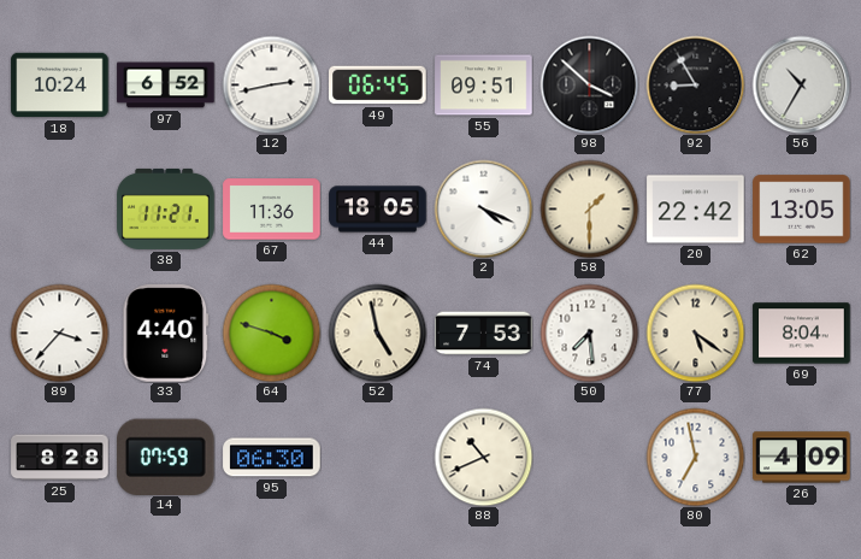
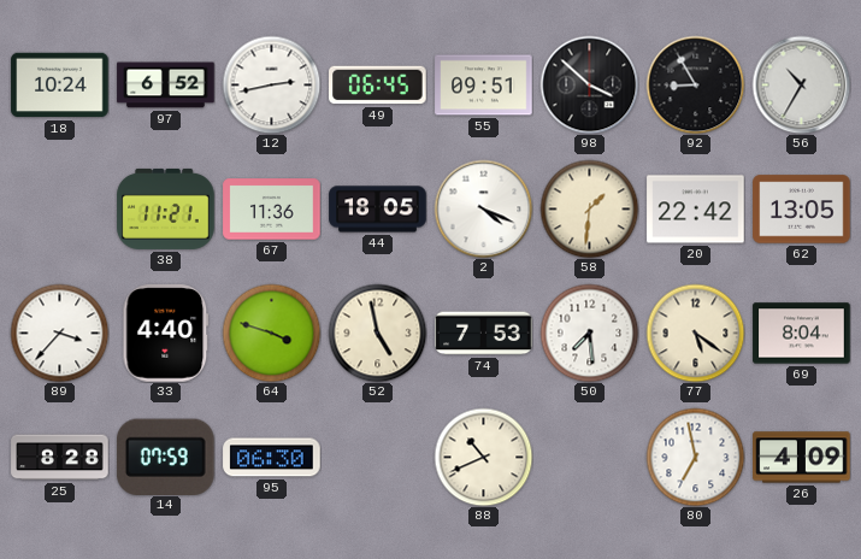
58: 1:30 -> 1:31
